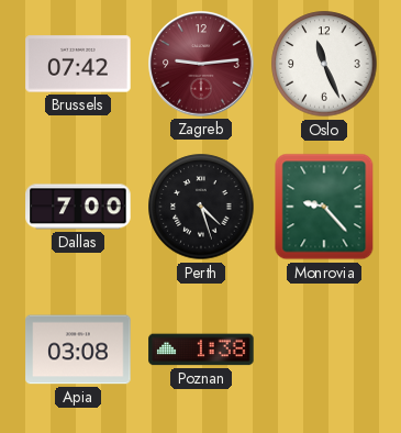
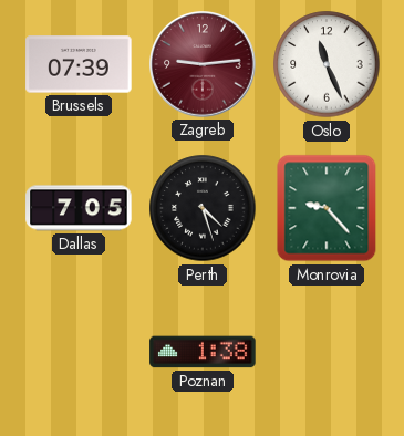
Brussels: 07:42 -> 07:39
Dallas: 7:00 -> 7:05
Apia: 03:08 -> none
